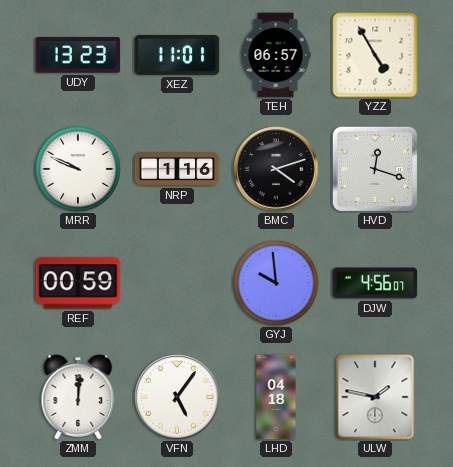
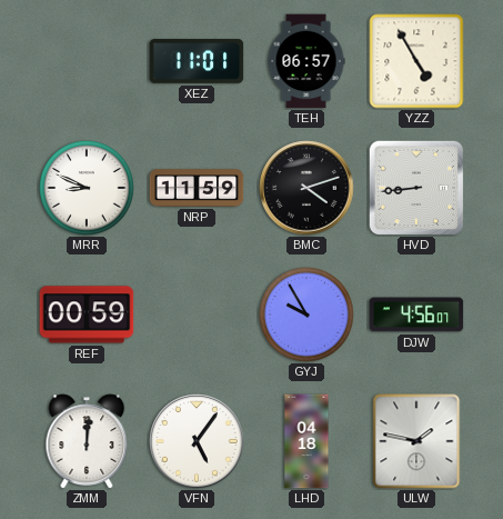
UDY: 13:23 -> none
MRR: 9:49 -> 8:49
NRP: 1:16 -> 11:59
HVD: 12:18 -> 8:44
GYJ: 9:59 -> 9:55
